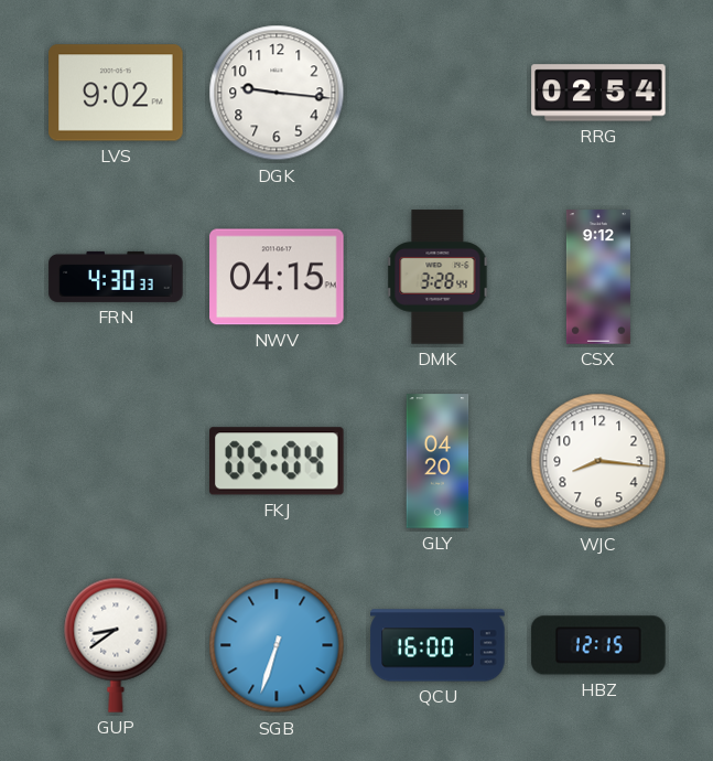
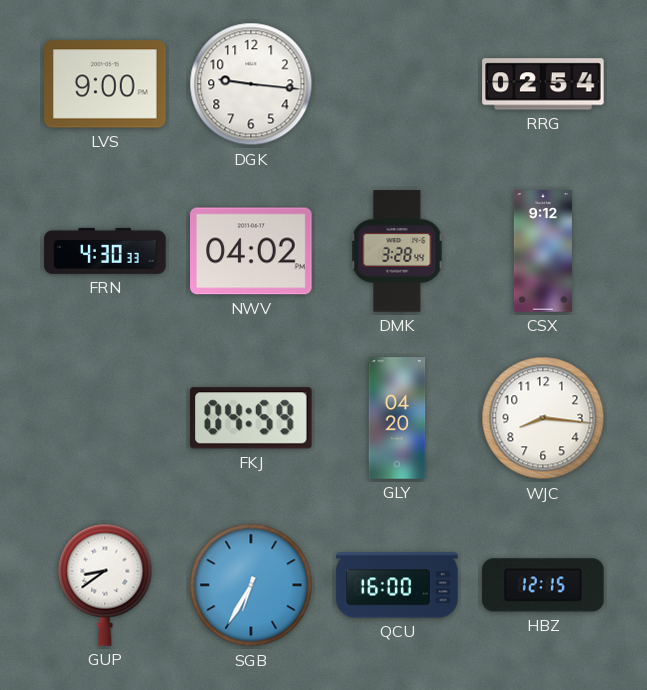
LVS: 9:02 -> 9:00
NWV: 04:15 -> 04:02
FKJ: 05:04 -> 04:59
SGB: 6:33 -> 6:35
